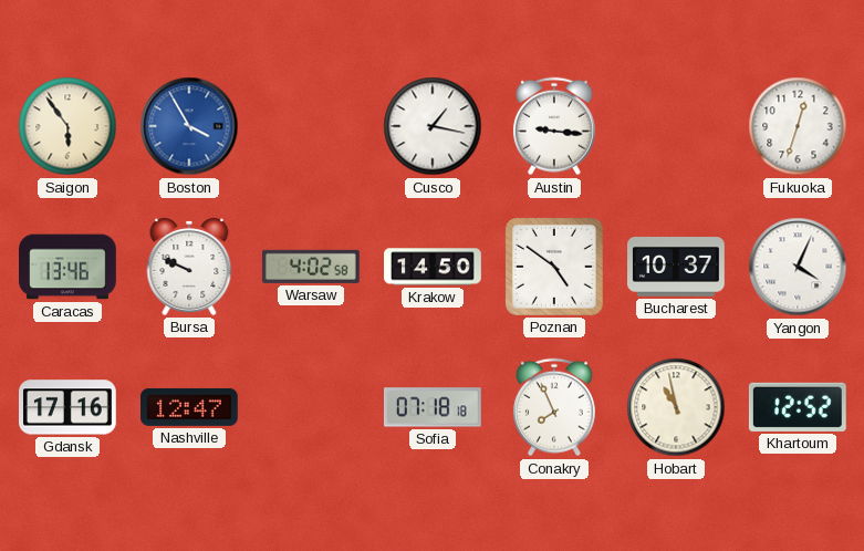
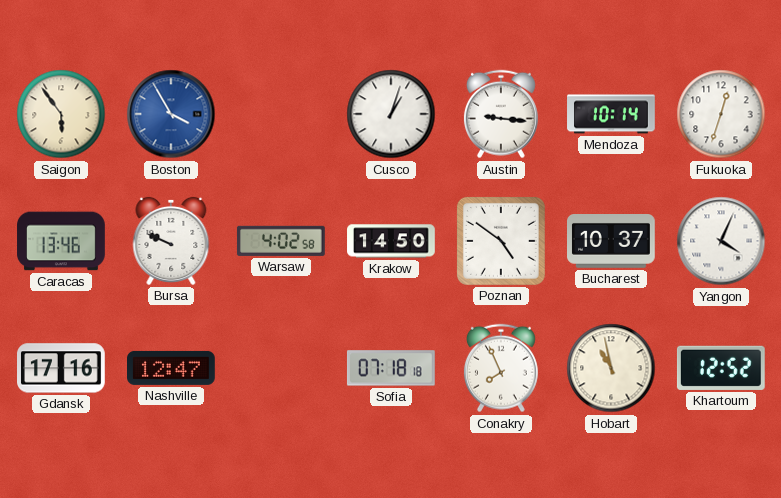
Cusco: 1:17 -> 1:03
Mendoza: none -> 10:14
